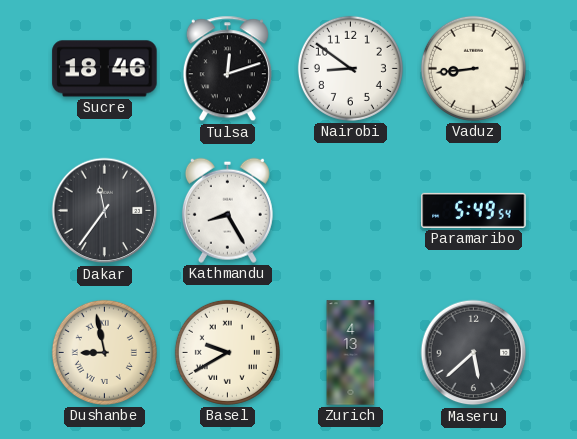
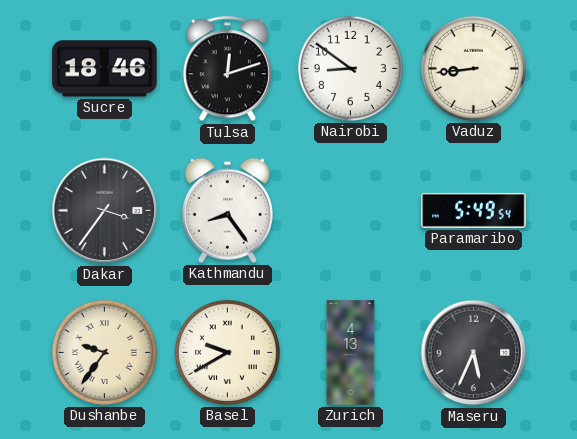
Dakar: 11:36 -> 3:36
Kathmandu: 8:25 -> 8:24
Dushanbe: 8:58 -> 9:36
Maseru: 5:38 -> 5:34
